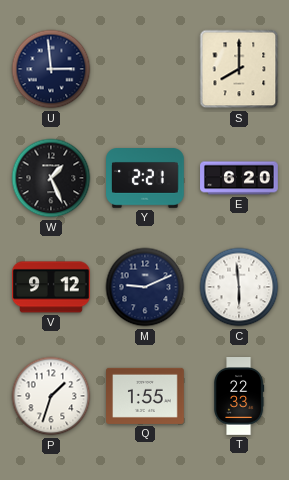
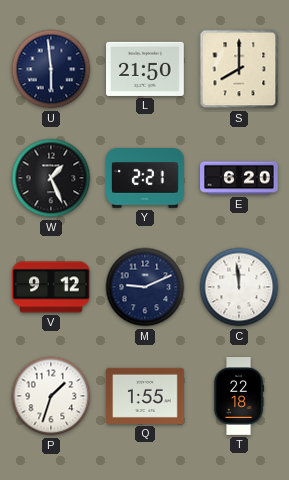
U: 2:59 -> 5:59
L: none -> 21:50
C: 5:59 -> 11:59
T: 22:33 -> 22:18
